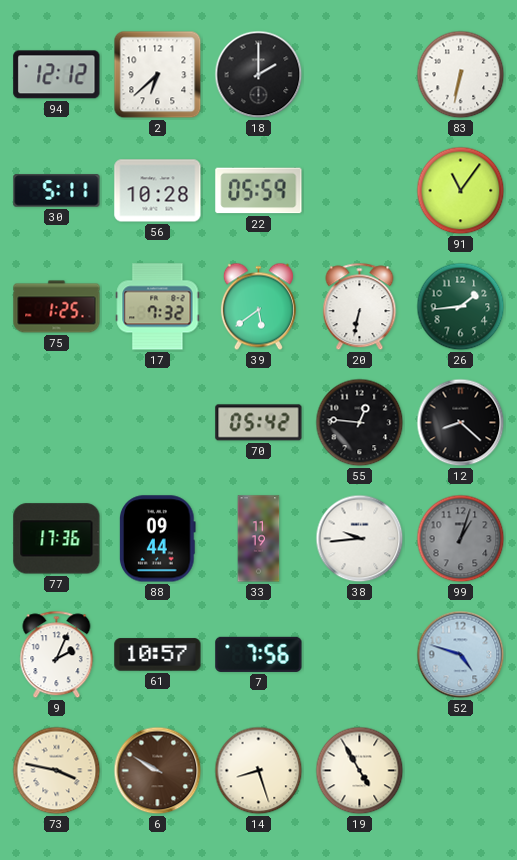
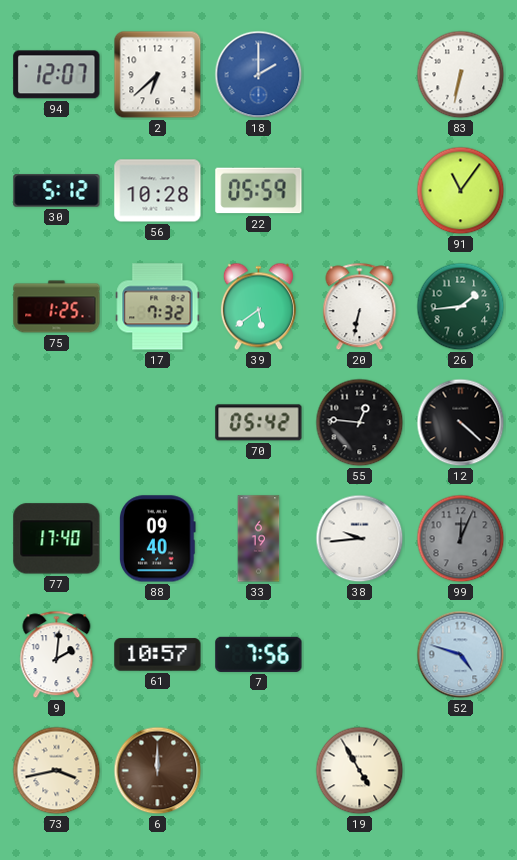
94: 12:12 -> 12:07
18 dial: black -> blue
30: 5:11 -> 5:12
12: 8:22 -> 4:22
77: 17:36 -> 17:40
88: 09:44 -> 09:40
33: 11:19 -> 6:19
99: 1:03 -> 12:04
9: 2:04 -> 2:01
73: 3:47 -> 3:43
6: 9:50 -> 12:00
14: 8:27 -> none
